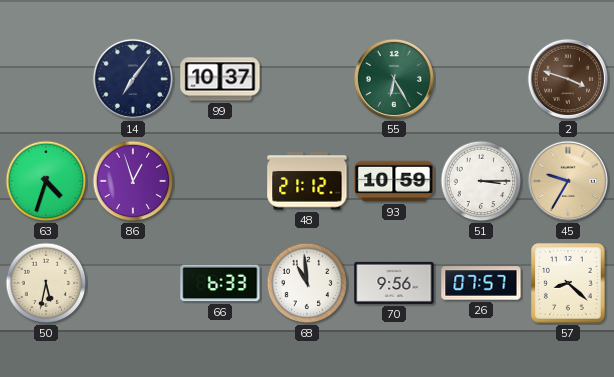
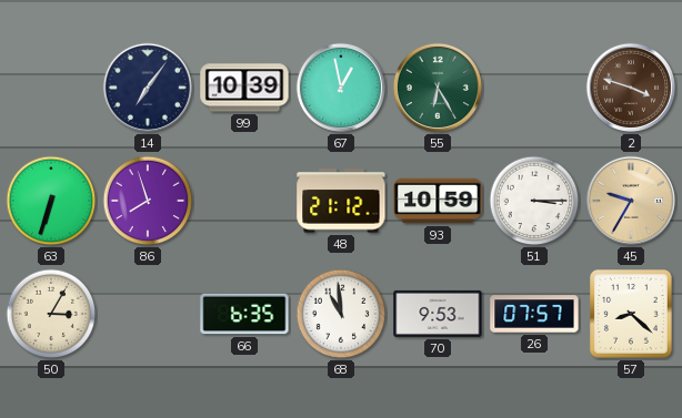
99: 10:37 -> 10:39
67: none -> 12:58
63: 4:33 -> 6:33
86: 12:57 -> 7:57
50: 5:32 -> 3:05
66: 6:33 -> 6:35
70: 9:56 -> 9:53
